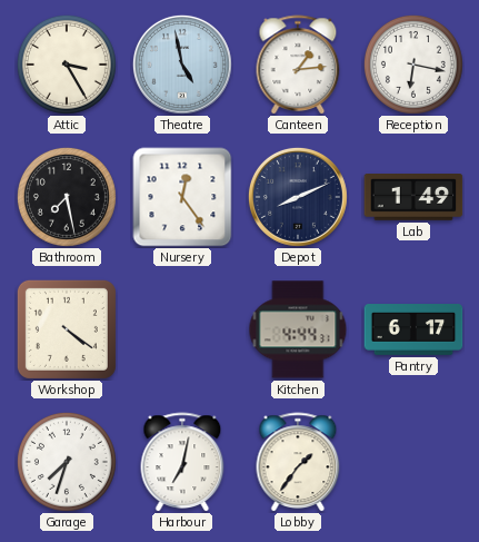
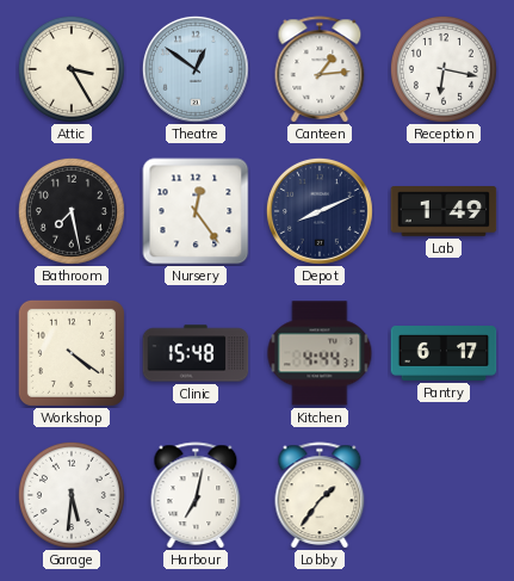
Theatre: 4:58 -> 12:51
Clinic: none -> 15:48
Garage: 7:33 -> 5:31
